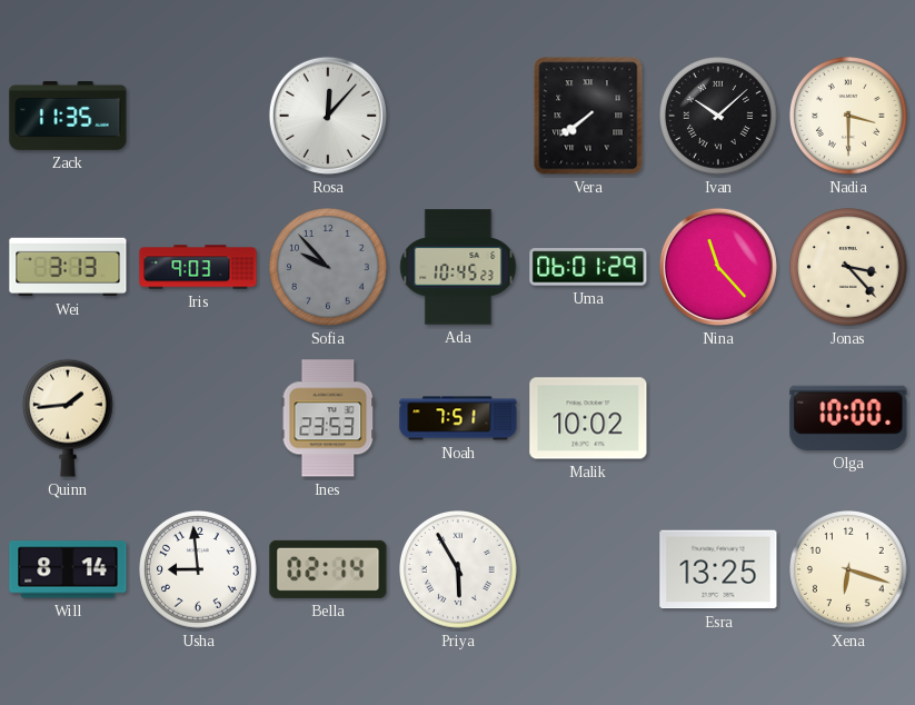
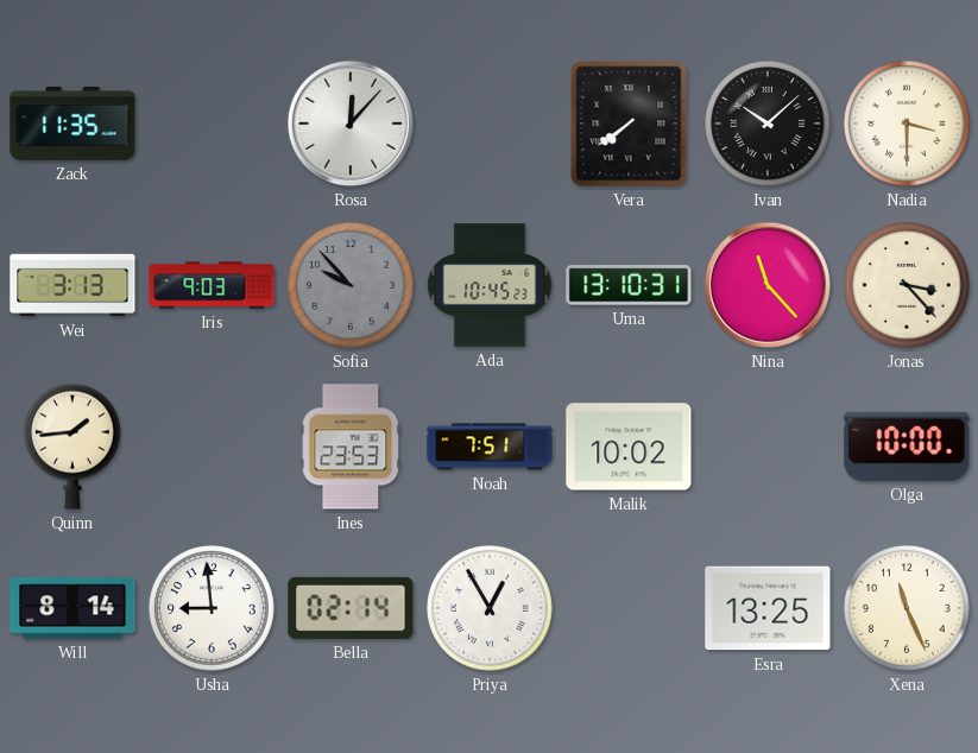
Uma: 06:01 -> 13:10
Priya: 5:55 -> 12:55
Xena: 6:18 -> 11:26
